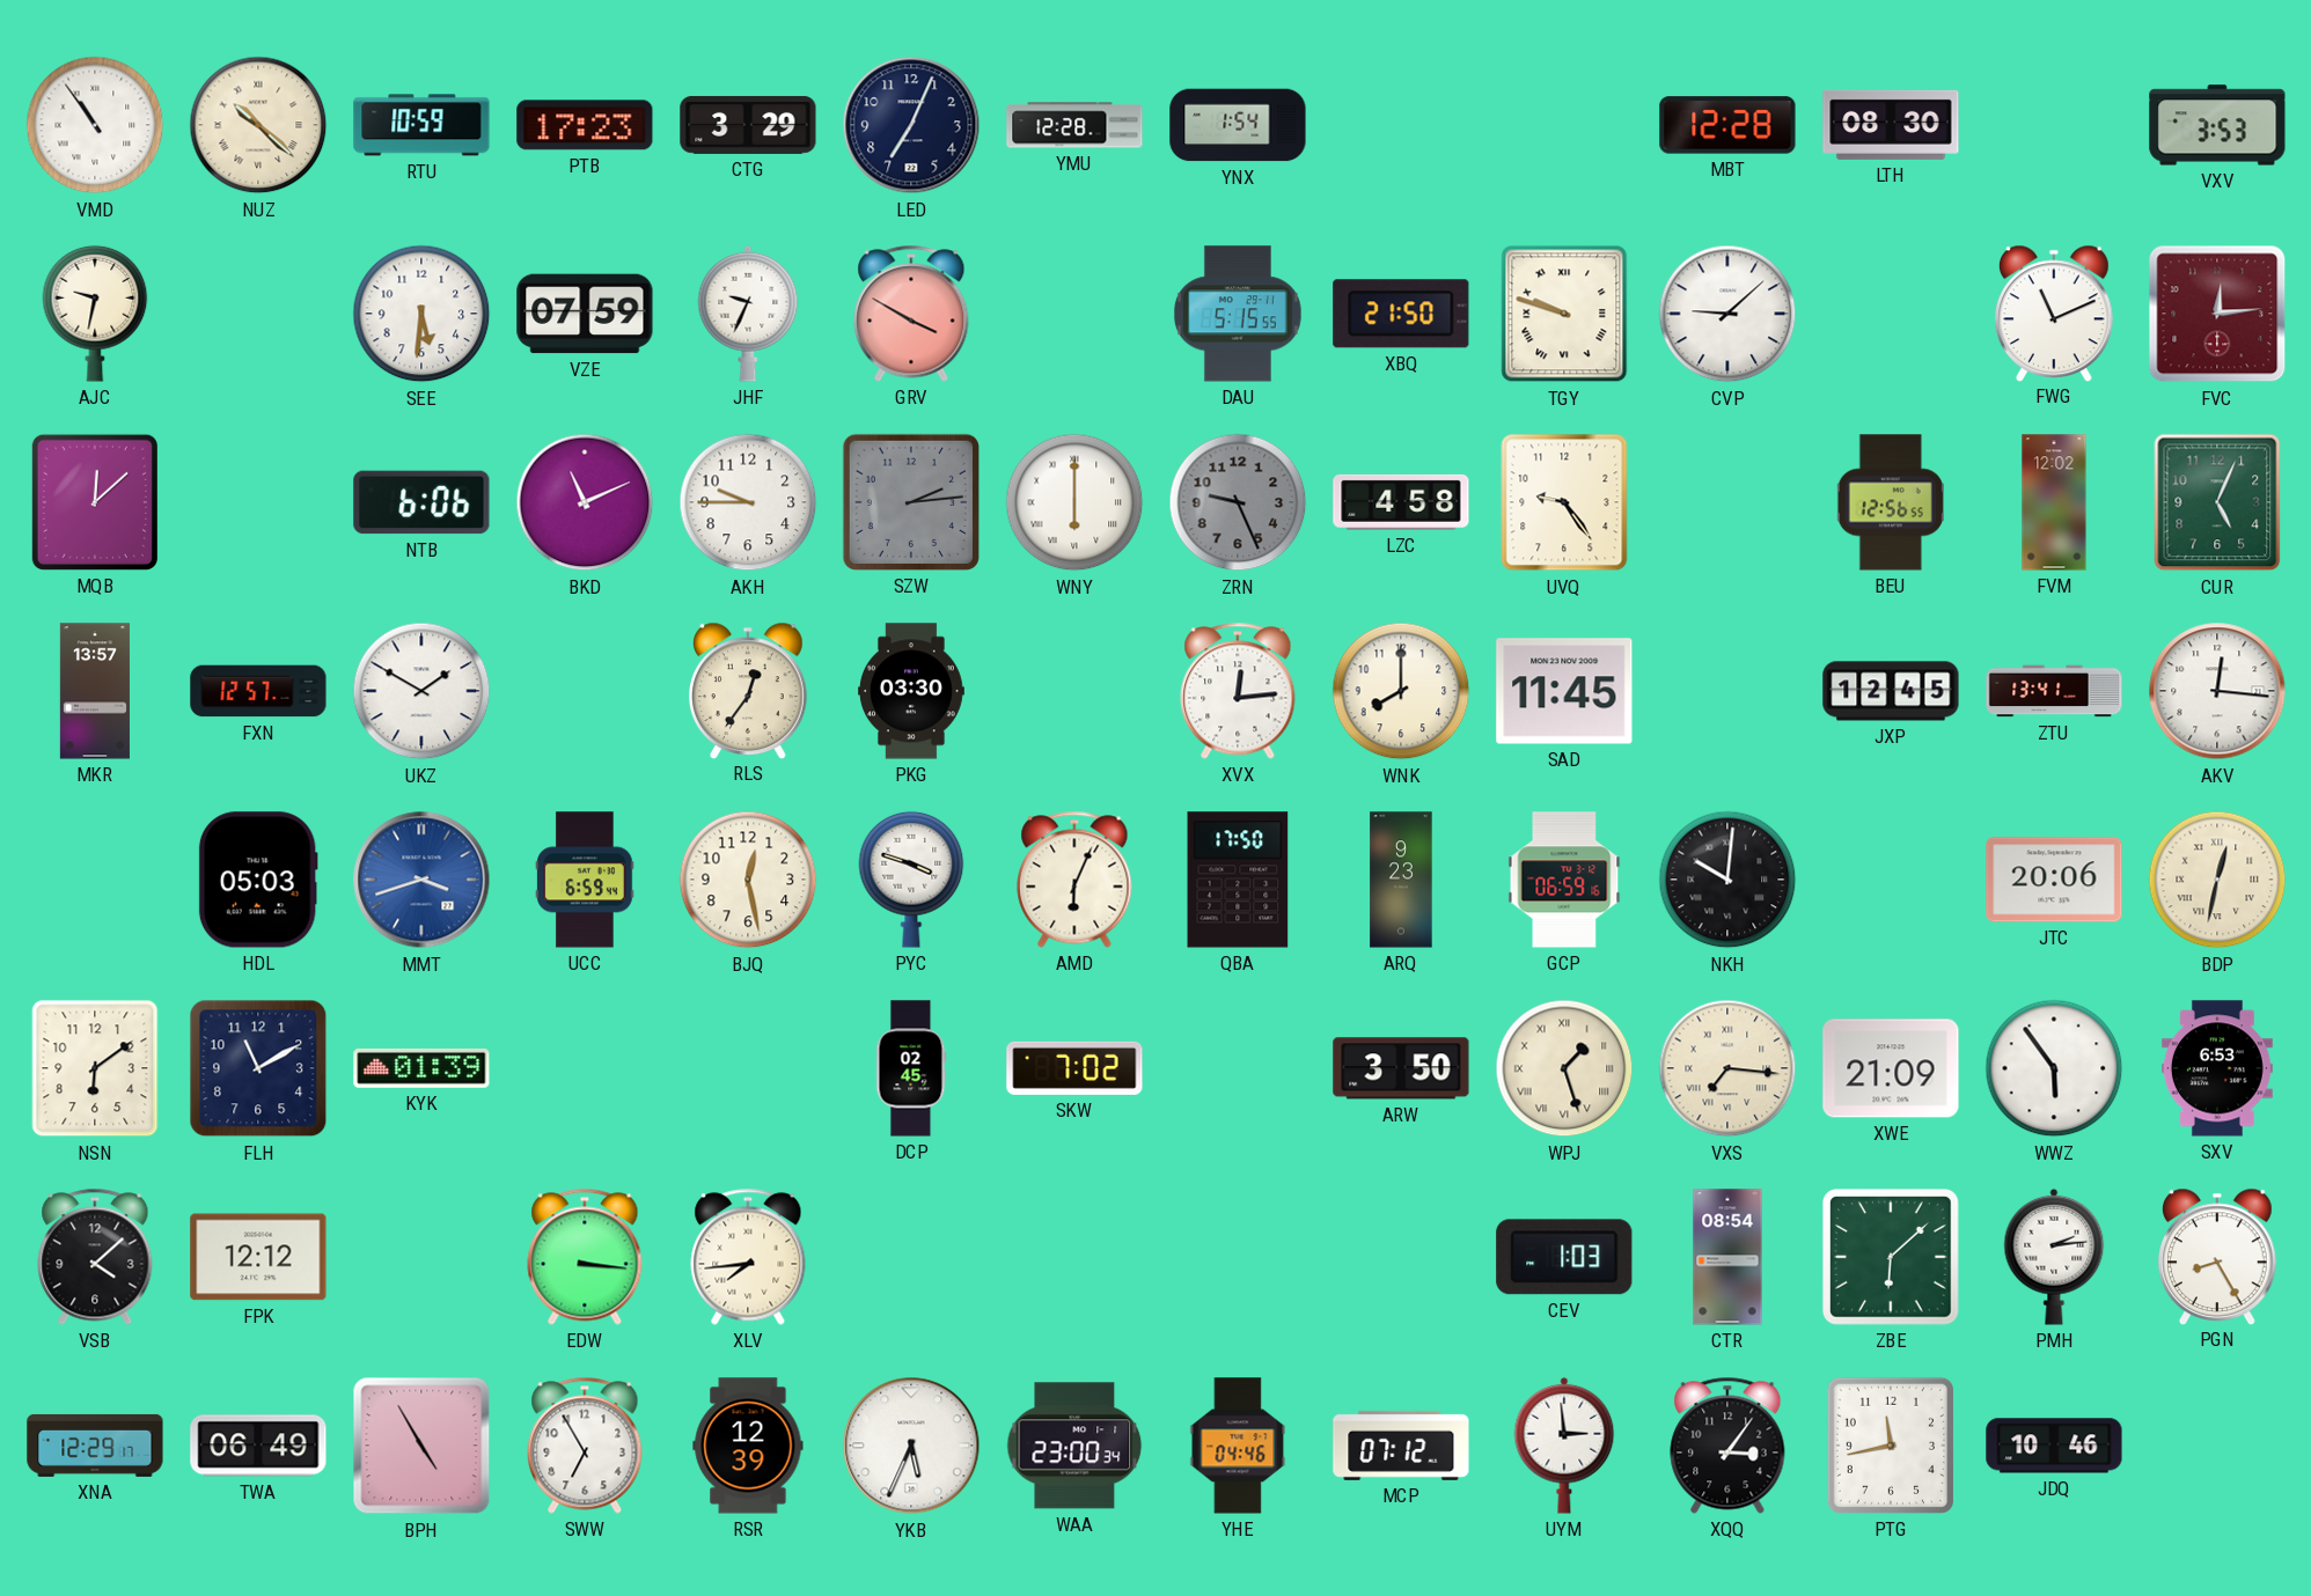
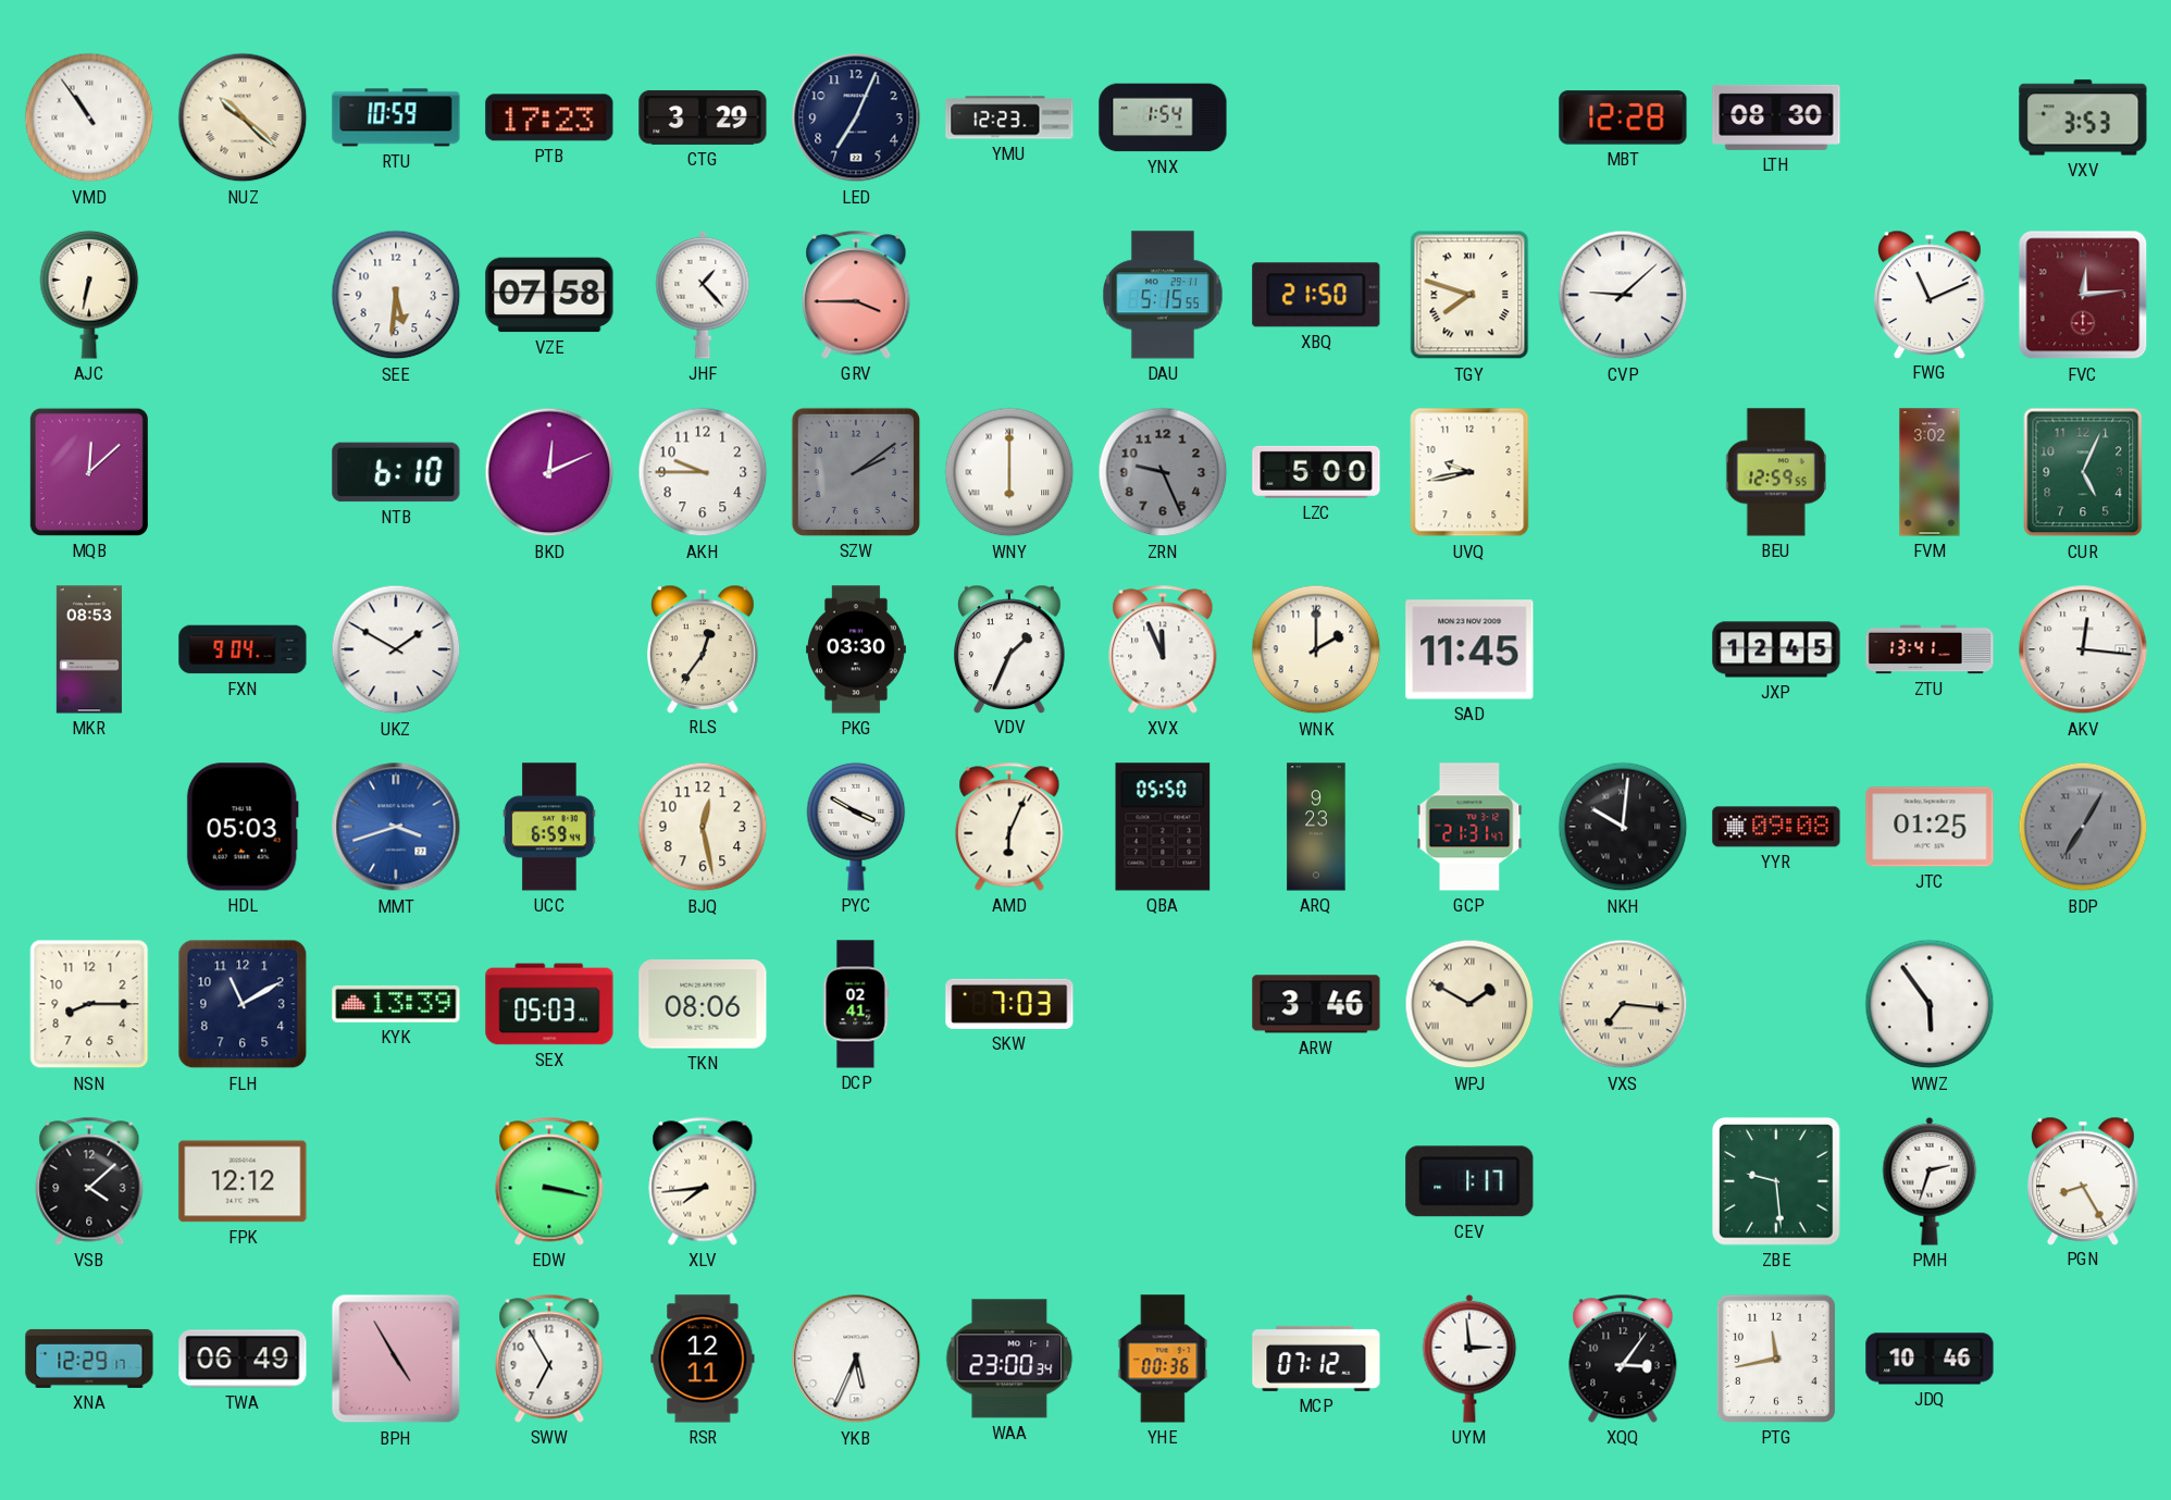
YMU: 12:28 -> 12:23
AJC: 9:32 -> 6:32
VZE: 07:59 -> 07:58
JHF: 9:34 -> 1:23
GRV: 3:50 -> 3:45
TGY: 9:48 -> 7:48
NTB: 6:06 -> 6:10
BKD: 11:11 -> 12:11
SZW: 2:14 -> 2:09
LZC: 4:58 -> 5:00
UVQ: 9:24 -> 9:43
BEU: 12:56 -> 12:59
FVM: 12:02 -> 3:02
MKR: 13:57 -> 08:53
FXN: 12:57 -> 9:04
VDV: none -> 1:34
XVX: 12:14 -> 11:56
WNK: 8:00 -> 2:00
PYC: 3:48 -> 3:50
QBA: 17:50 -> 05:50
GCP: 06:59 -> 21:31
YYR: none -> 09:08
JTC: 20:06 -> 01:25
BDP: 12:32 -> 7:05
BDP dial: cream -> grey
NSN: 6:09 -> 8:15
KYK: 01:39 -> 13:39
SEX: none -> 05:03
TKN: none -> 08:06
DCP: 02:45 -> 02:41
SKW: 7:02 -> 7:03
ARW: 3:50 -> 3:46
WPJ: 1:27 -> 1:50
XWE: 21:09 -> none
SXV: 6:53 -> none
EDW: 3:16 -> 3:17
CEV: 1:03 -> 1:17
CTR: 08:54 -> none
ZBE: 6:08 -> 9:29
PMH: 2:14 -> 2:33
RSR: 12:39 -> 12:11
YHE: 04:46 -> 00:36
